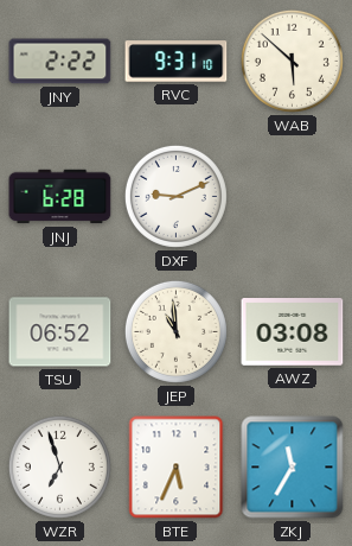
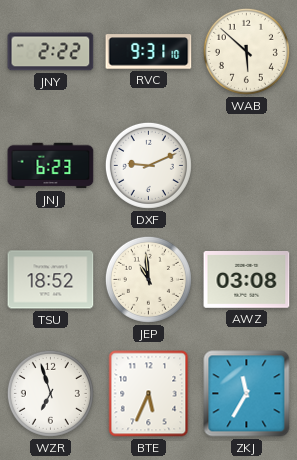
JNJ: 6:28 -> 6:23
TSU: 06:52 -> 18:52
